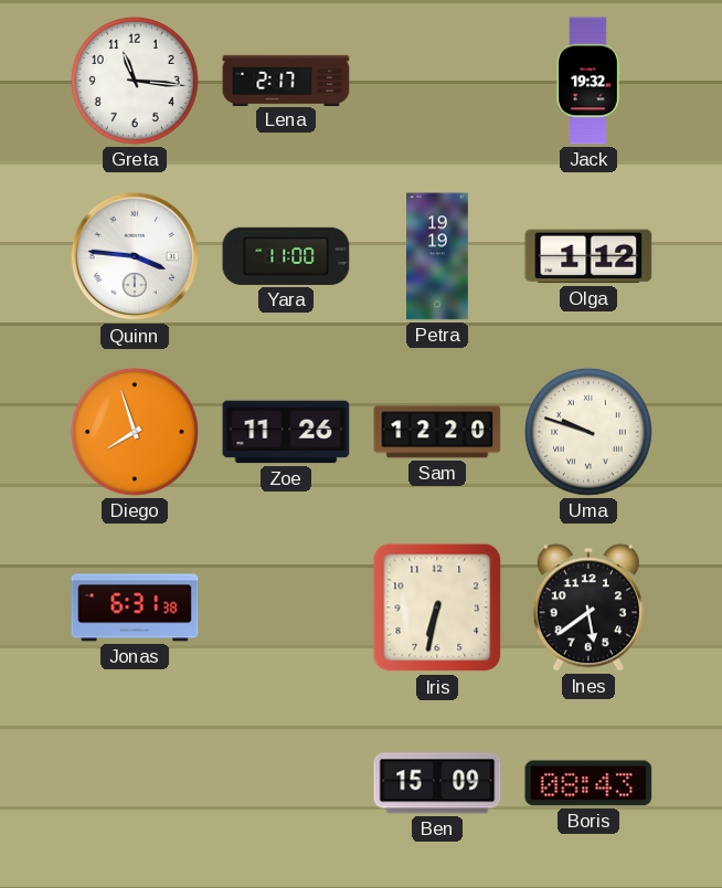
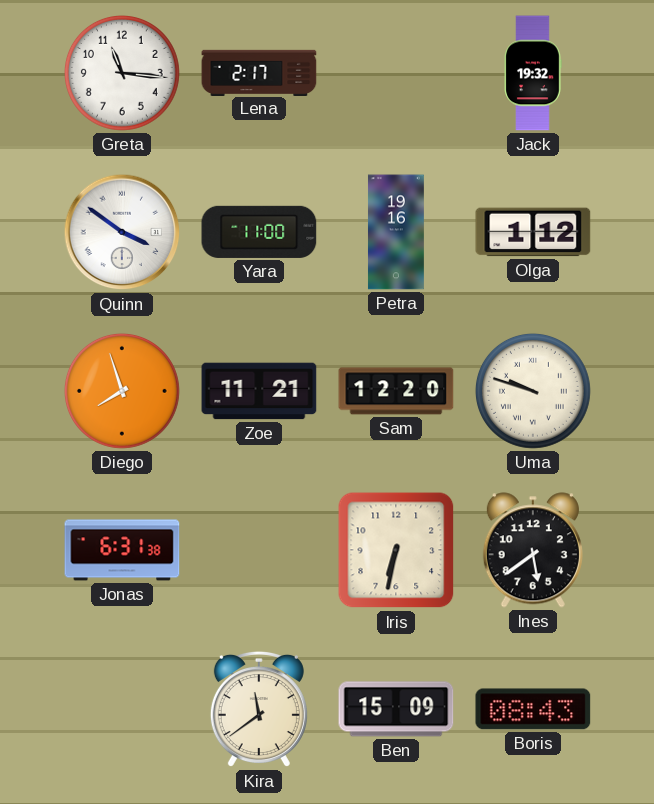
Quinn: 3:46 -> 3:51
Petra: 19:19 -> 19:16
Zoe: 11:26 -> 11:21
Kira: none -> 11:39
